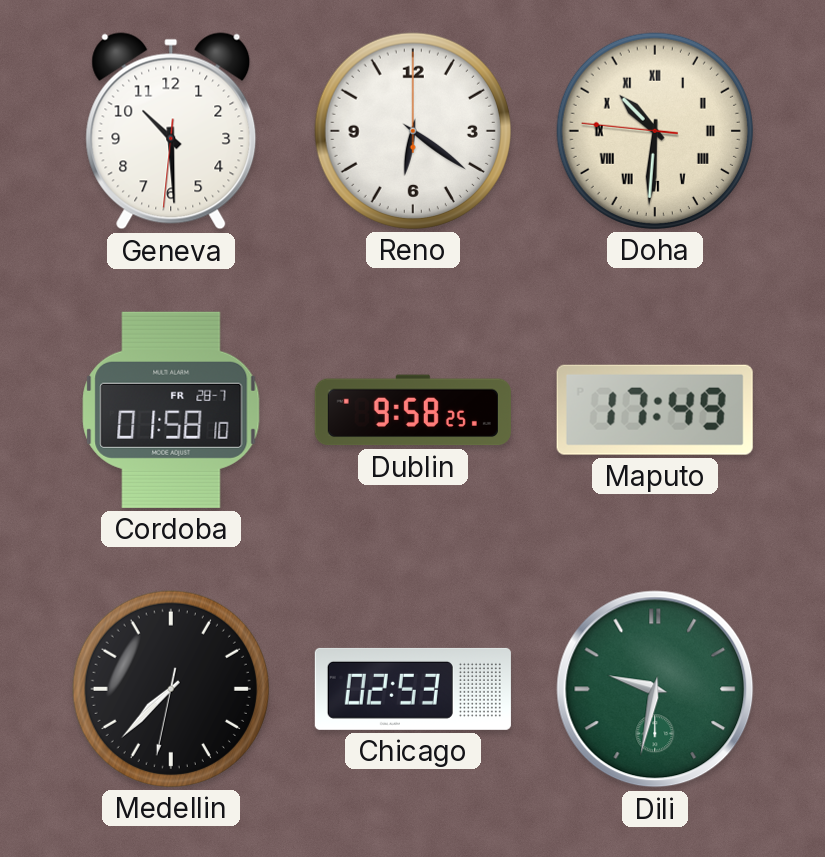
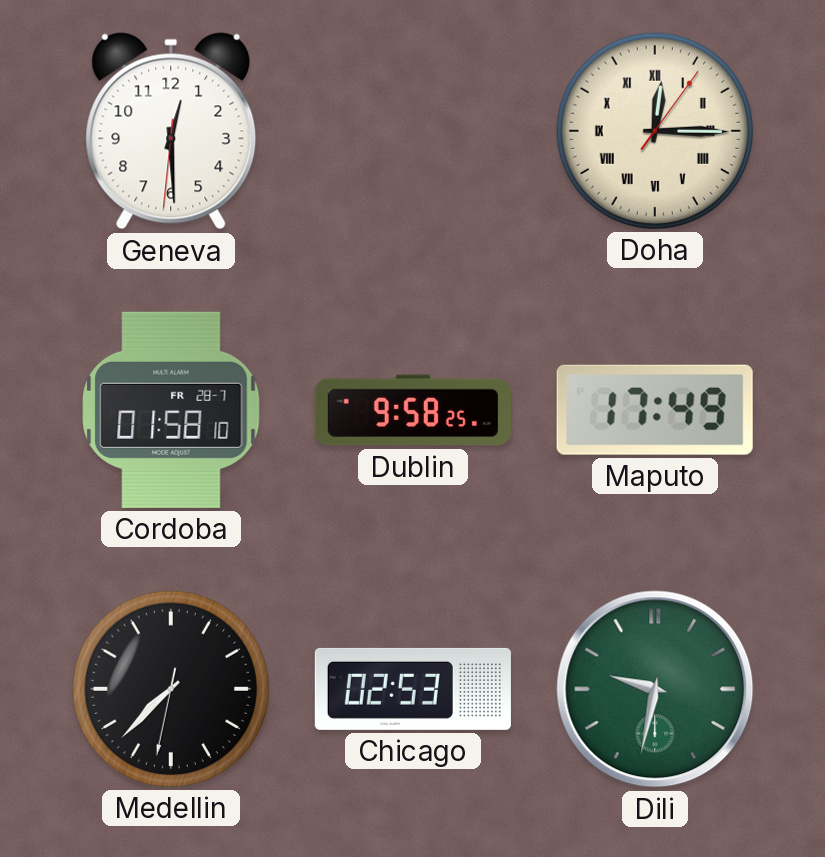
Geneva: 10:29 -> 12:29
Reno: 6:21 -> none
Doha: 10:30 -> 12:15
